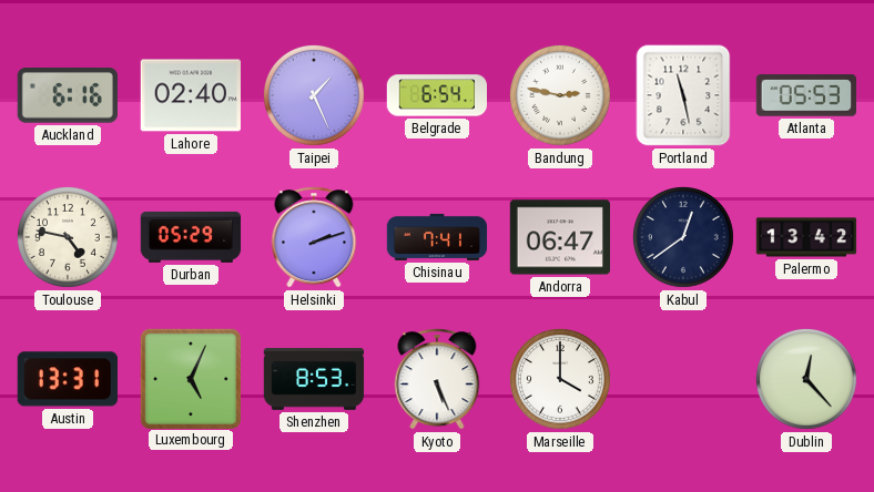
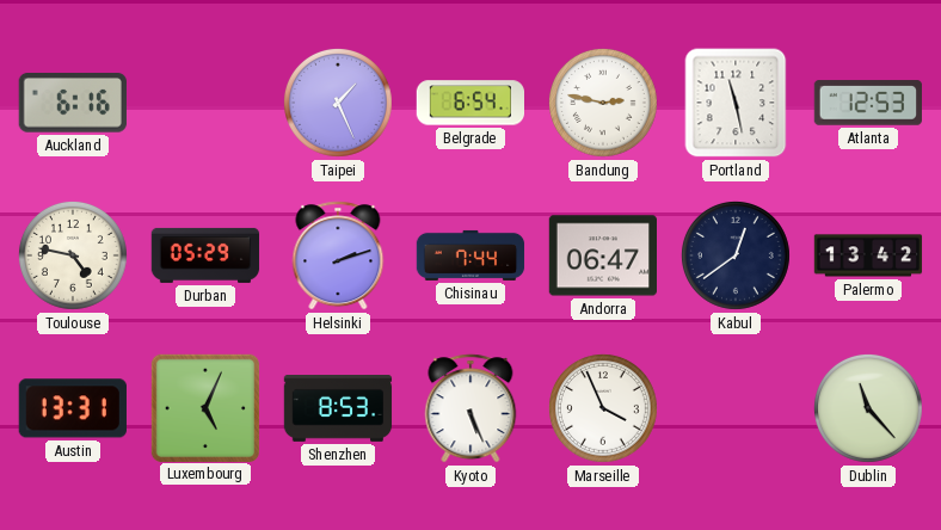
Lahore: 02:40 -> none
Atlanta: 05:53 -> 12:53
Chisinau: 7:41 -> 7:44
Marseille: 4:00 -> 3:56
Dublin: 12:23 -> 11:23
